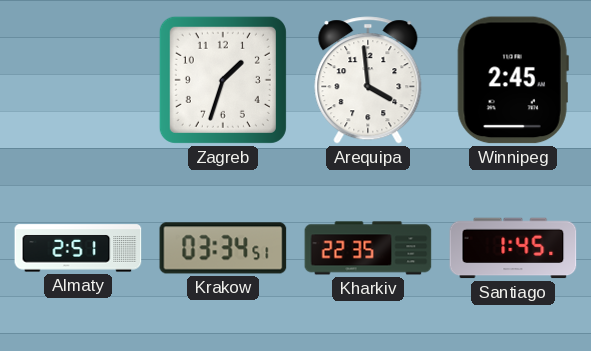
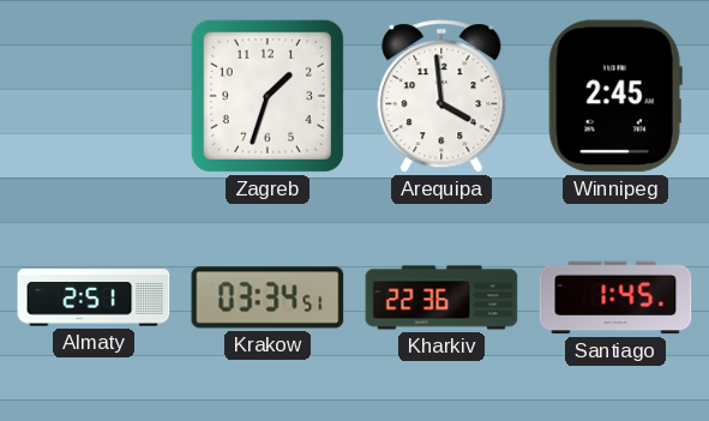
Kharkiv: 22:35 -> 22:36
